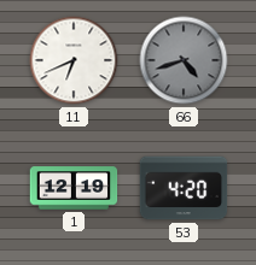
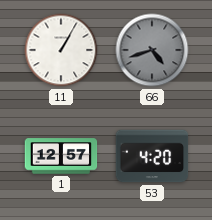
11: 6:41 -> 1:05
1: 12:19 -> 12:57
